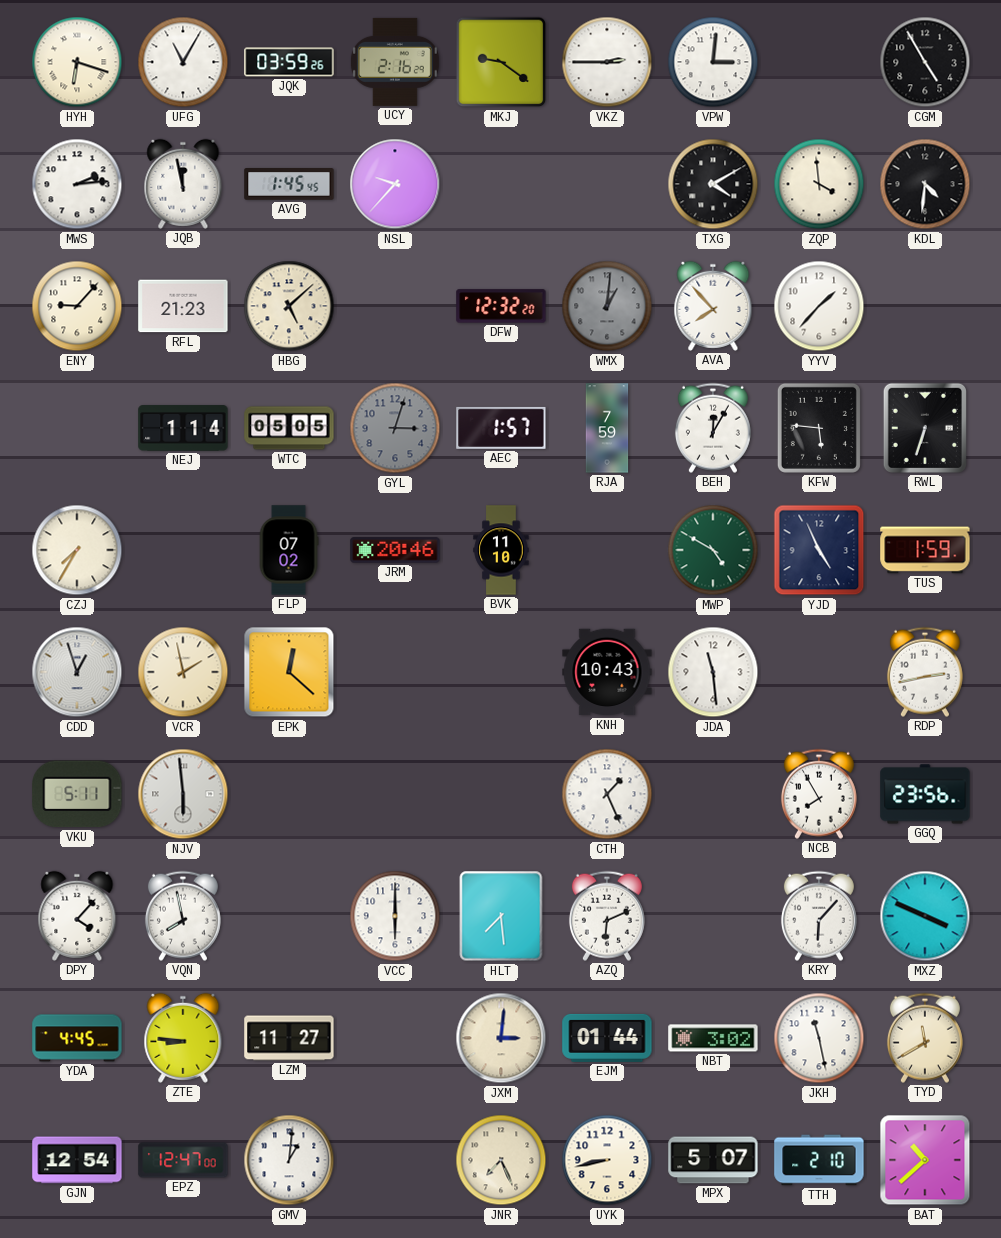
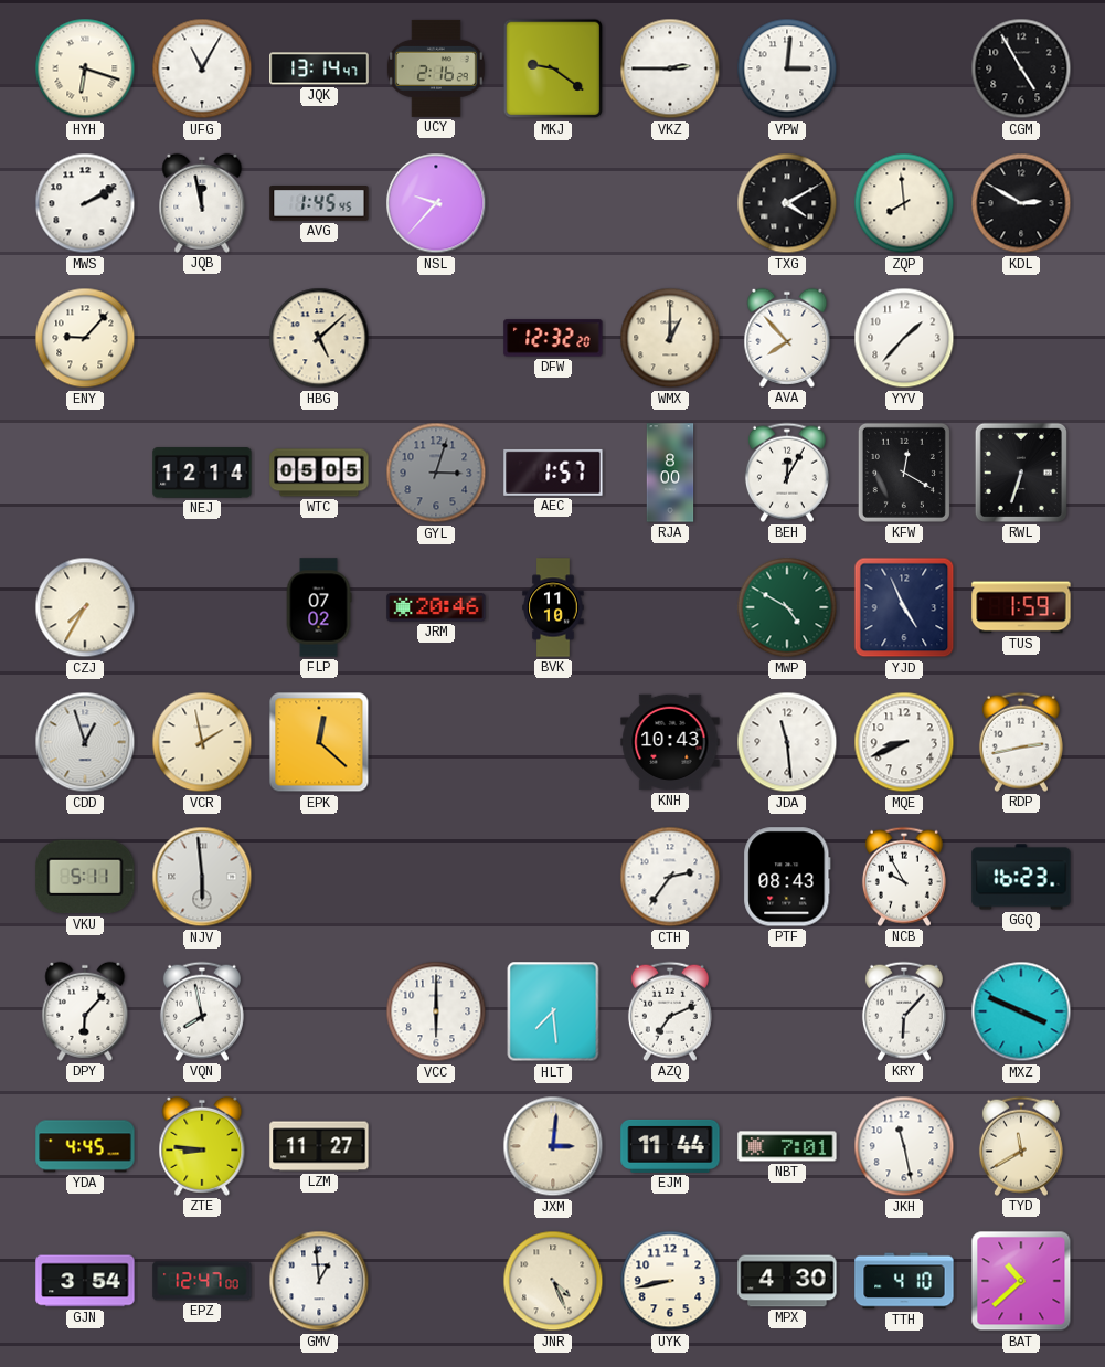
JQK: 03:59 -> 13:14
MWS: 2:14 -> 2:10
ZQP: 3:59 -> 7:59
KDL: 4:31 -> 2:50
RFL: 21:23 -> none
WMX: 1:01 -> 1:00
WMX dial: grey -> cream
NEJ: 1:14 -> 12:14
RJA: 7:59 -> 8:00
KFW: 5:46 -> 12:20
MQE: none -> 8:41
CTH: 1:26 -> 2:36
PTF: none -> 08:43
NCB: 7:55 -> 9:55
GGQ: 23:56 -> 16:23
DPY: 4:07 -> 6:07
AZQ: 6:11 -> 7:11
EJM: 01:44 -> 11:44
NBT: 3:02 -> 7:01
GJN: 12:54 -> 3:54
GMV: 1:01 -> 12:59
JNR: 7:26 -> 4:26
MPX: 5:07 -> 4:30
TTH: 2:10 -> 4:10
